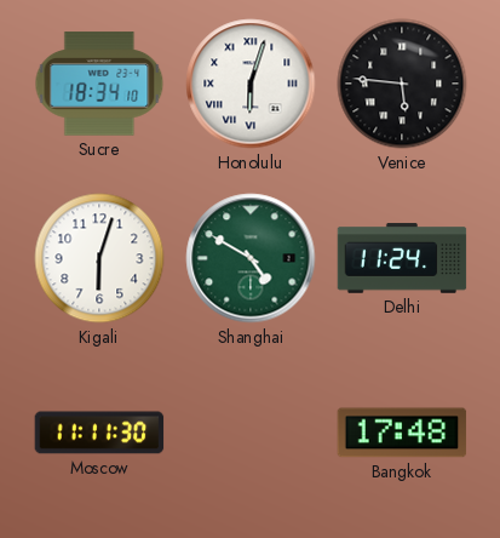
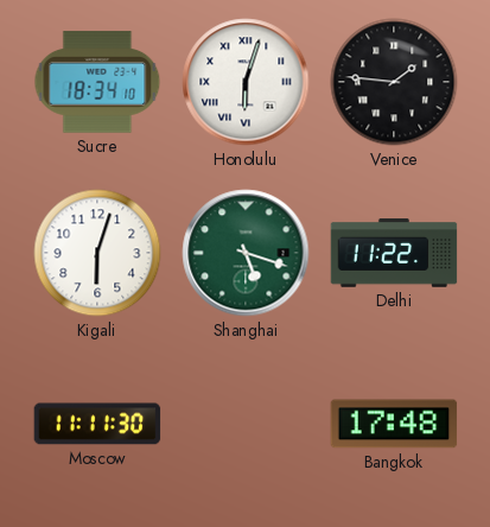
Venice: 5:46 -> 1:46
Shanghai: 4:50 -> 5:18
Delhi: 11:24 -> 11:22
